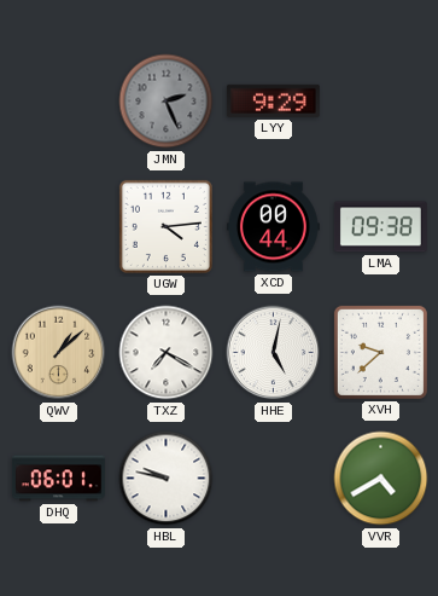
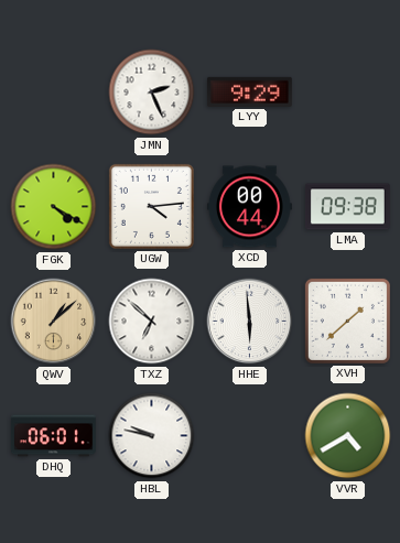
JMN dial: grey -> white
FGK: none -> 4:20
TXZ: 7:20 -> 6:52
HHE: 5:02 -> 5:59
XVH: 9:38 -> 1:38
